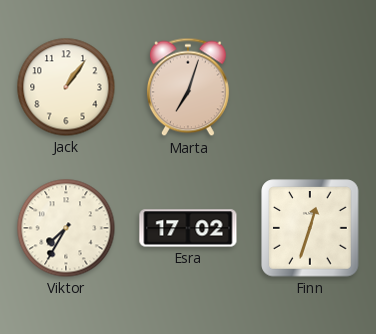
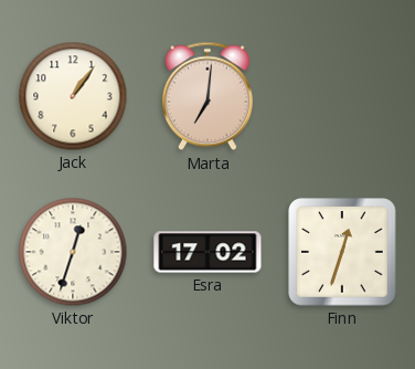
Marta: 7:03 -> 7:01
Viktor: 7:35 -> 12:33
